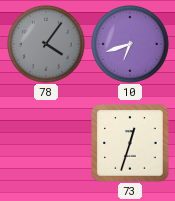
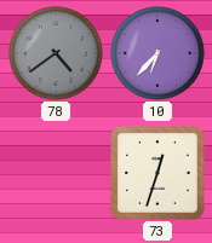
78: 4:06 -> 4:39
10: 6:42 -> 6:37
